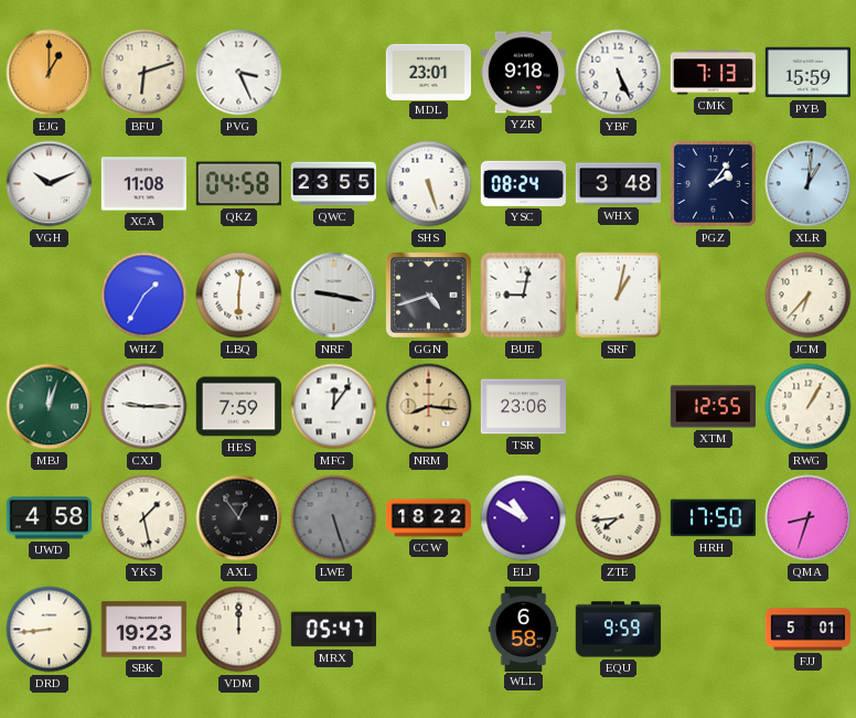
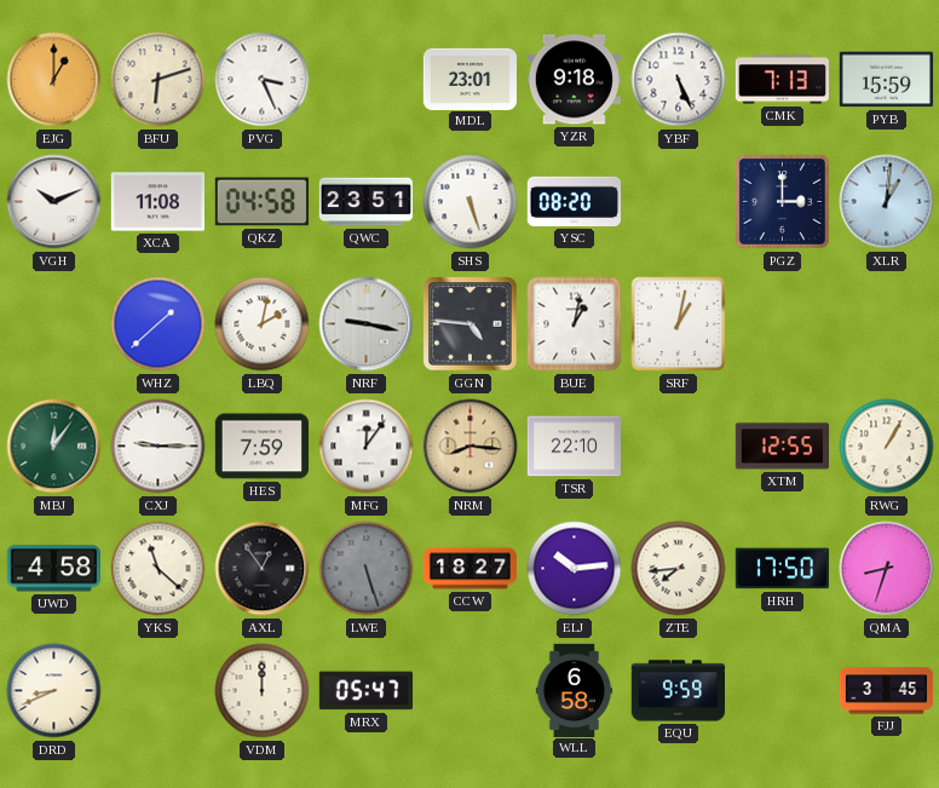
QWC: 23:55 -> 23:51
YSC: 08:24 -> 08:20
WHX: 3:48 -> none
PGZ: 2:06 -> 3:00
WHZ: 1:35 -> 1:38
LBQ: 6:01 -> 2:02
GGN: 4:42 -> 4:46
BUE: 9:02 -> 1:02
JCM: 6:37 -> none
MBJ: 12:03 -> 12:06
TSR: 23:06 -> 22:10
YKS: 1:28 -> 11:22
CCW: 18:22 -> 18:27
ELJ: 10:50 -> 10:14
DRD: 8:44 -> 8:41
SBK: 19:23 -> none
FJJ: 5:01 -> 3:45
